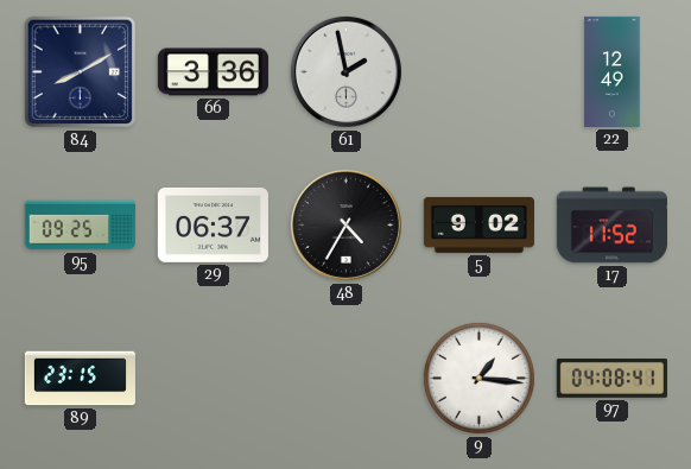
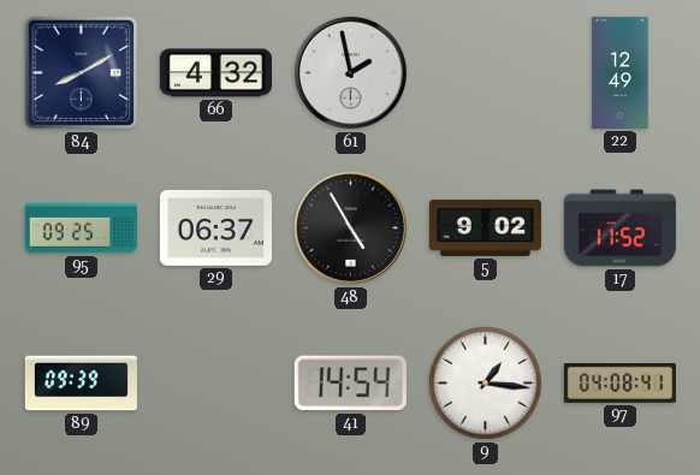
66: 3:36 -> 4:32
48: 4:35 -> 4:55
89: 23:15 -> 09:39
41: none -> 14:54
